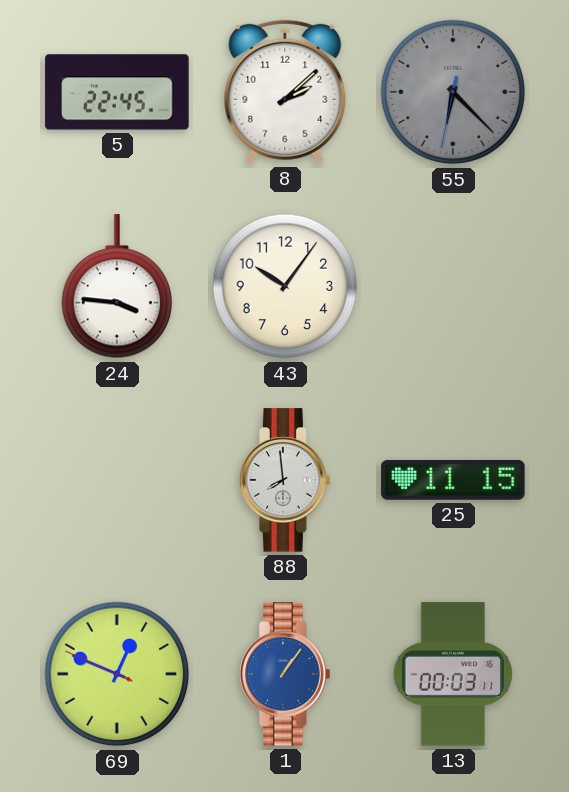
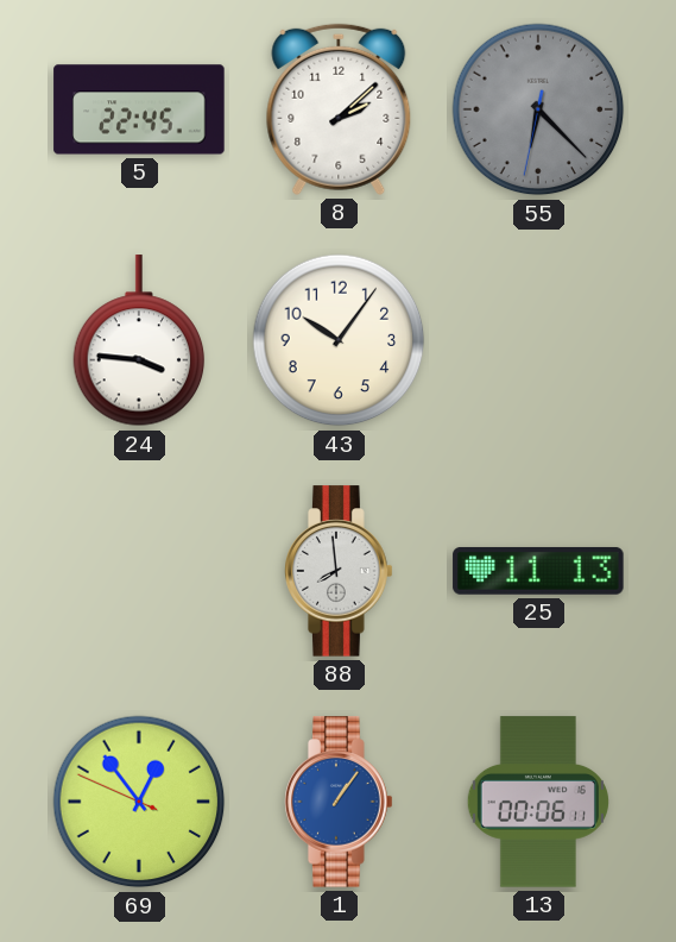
25: 11:15 -> 11:13
69: 12:48 -> 12:53
13: 00:03 -> 00:06
